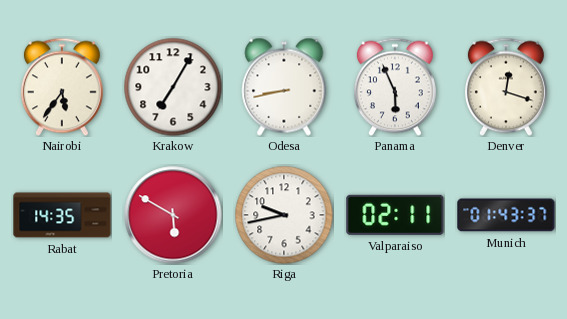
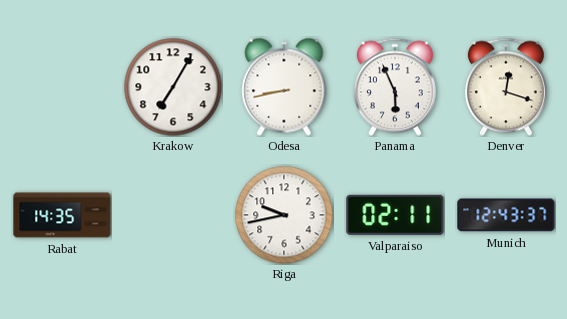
Nairobi: 5:36 -> none
Pretoria: 5:50 -> none
Munich: 01:43 -> 12:43
